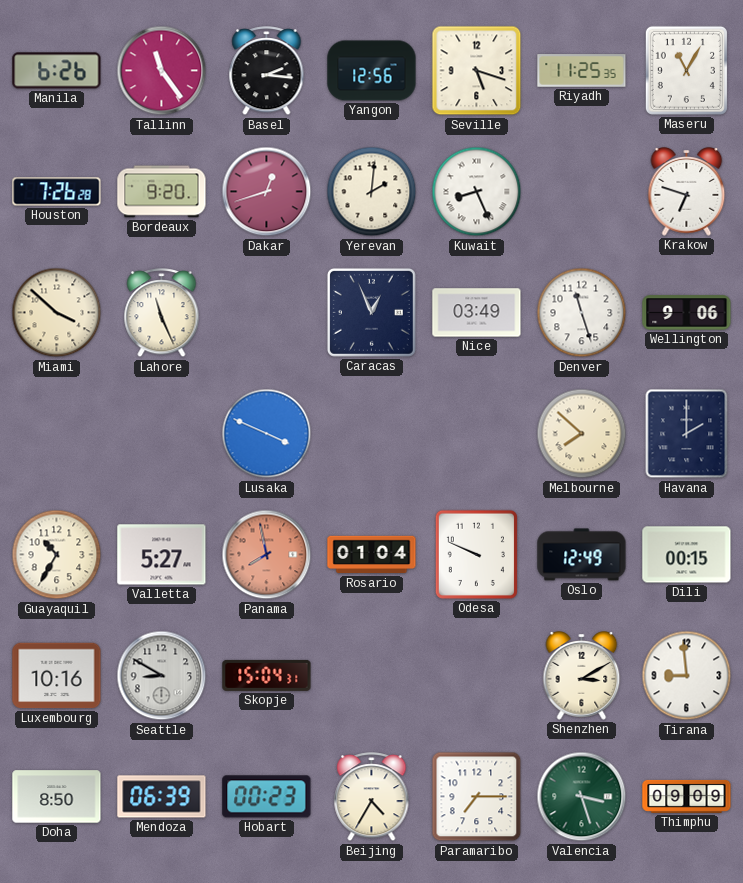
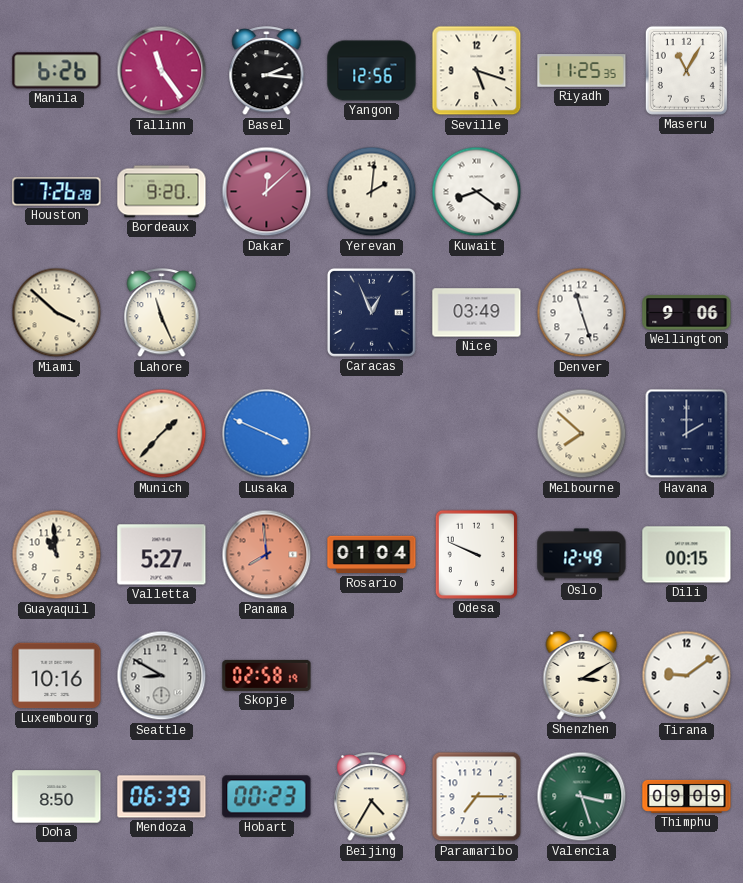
Dakar: 12:42 -> 12:08
Kuwait: 8:26 -> 8:21
Krakow: 6:48 -> none
Munich: none -> 1:37
Guayaquil: 10:35 -> 10:59
Panama: 7:58 -> 7:59
Skopje: 15:04 -> 02:58
Tirana: 8:59 -> 9:09
